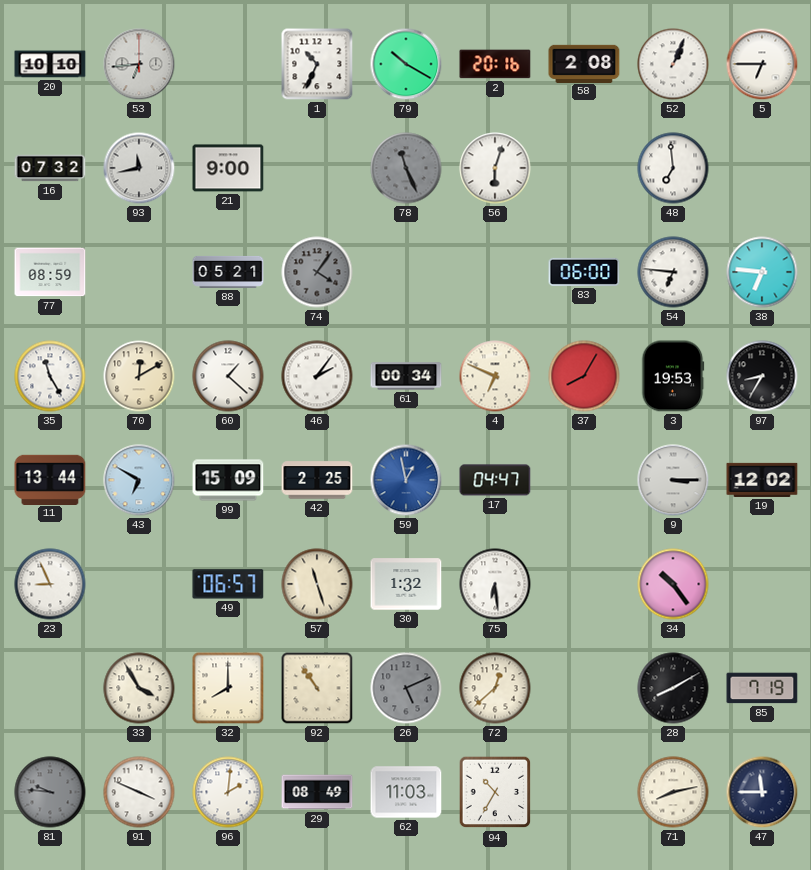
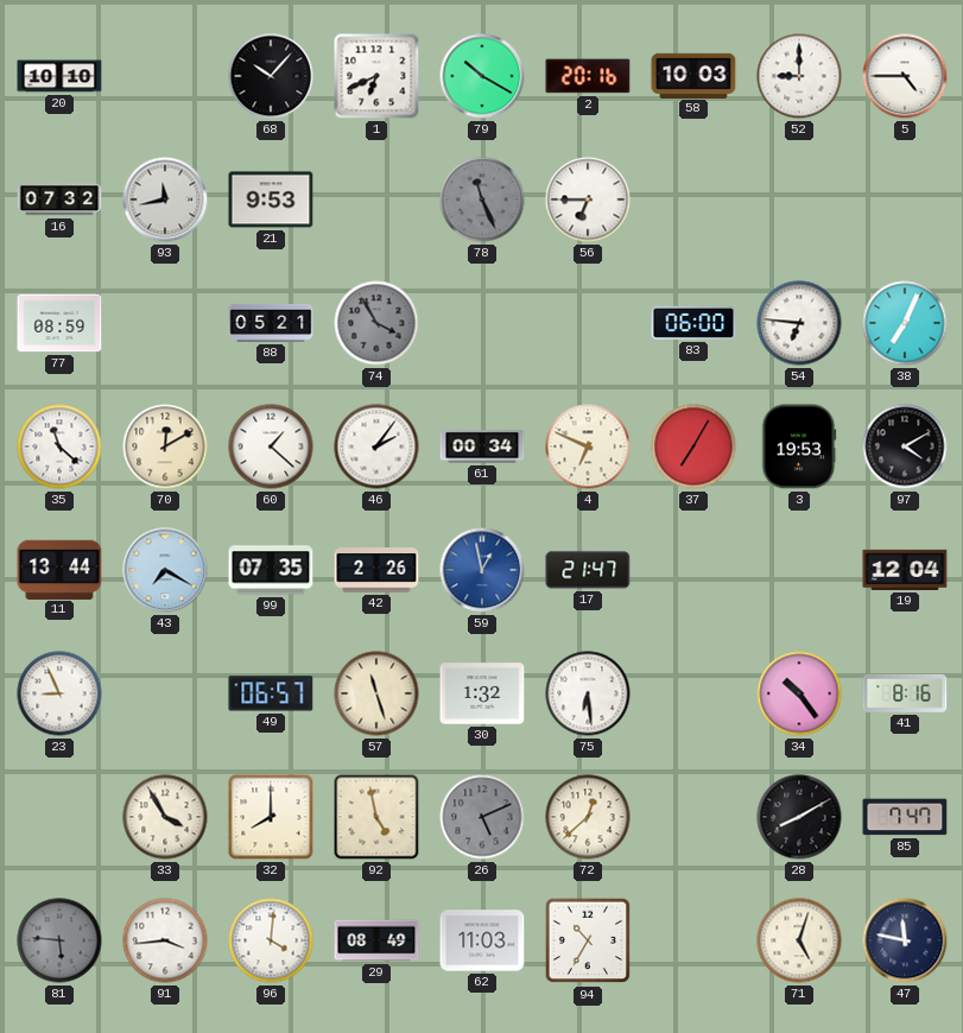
53: 6:44 -> none
68: none -> 10:07
1: 10:34 -> 6:41
58: 2:08 -> 10:03
52: 1:04 -> 9:00
5: 6:45 -> 4:45
21: 9:00 -> 9:53
56: 6:03 -> 6:45
48: 6:59 -> none
74: 4:06 -> 3:55
38: 6:46 -> 7:04
35: 11:25 -> 11:22
37: 8:05 -> 7:05
97: 8:35 -> 4:10
43: 6:50 -> 7:20
99: 15:09 -> 07:35
42: 2:25 -> 2:26
17: 04:47 -> 21:47
9: 3:15 -> none
19: 12:02 -> 12:04
41: none -> 8:16
92: 10:54 -> 4:58
85: 7:19 -> 7:47
81: 9:46 -> 5:46
91: 3:49 -> 3:44
96: 2:01 -> 4:01
71: 8:13 -> 5:03
47: 11:45 -> 11:47
